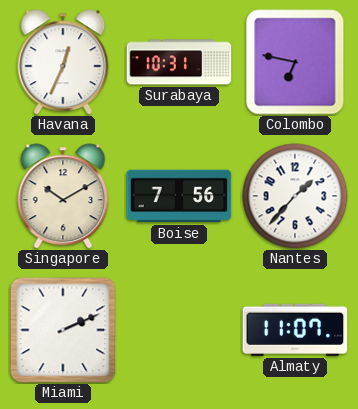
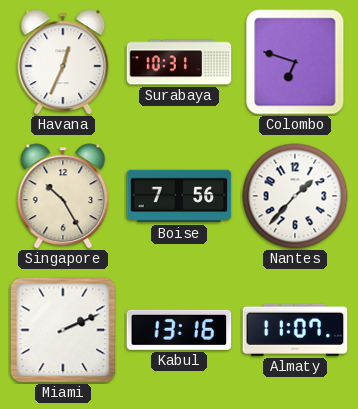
Colombo: 6:47 -> 6:48
Singapore: 10:10 -> 10:25
Kabul: none -> 13:16
